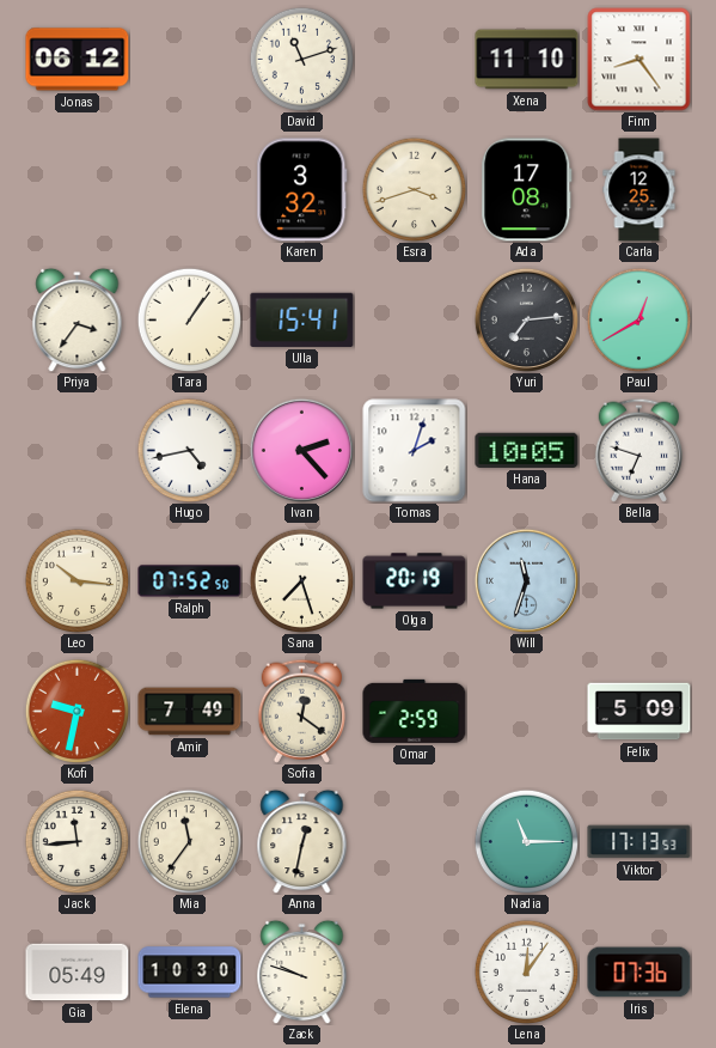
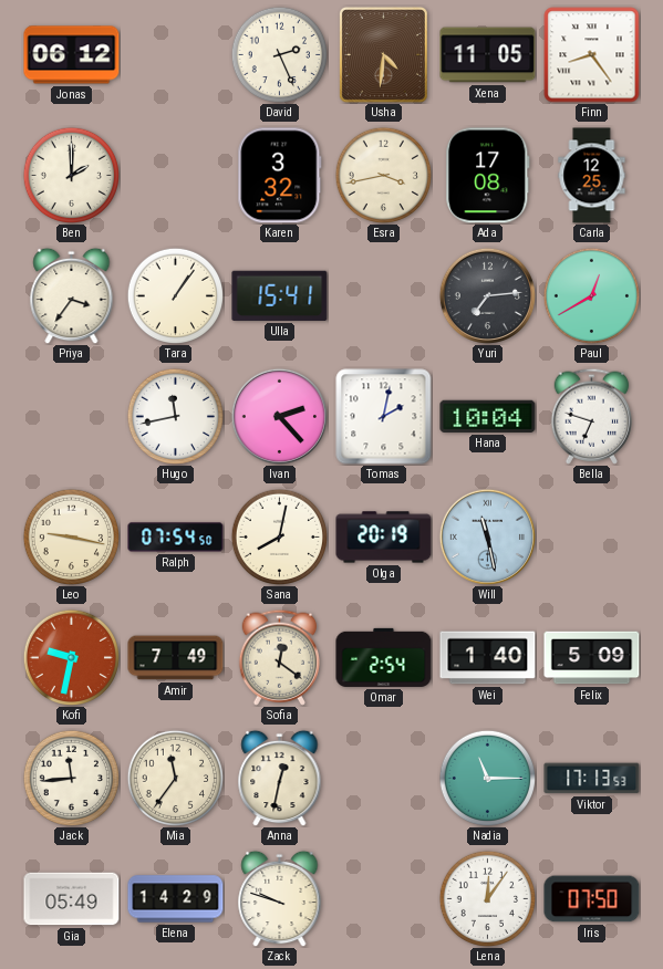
David: 11:12 -> 2:26
Usha: none -> 4:31
Xena: 11:10 -> 11:05
Ben: none -> 2:00
Esra: 3:42 -> 3:43
Hugo: 4:43 -> 11:43
Tomas: 2:03 -> 2:02
Hana: 10:05 -> 10:04
Leo: 10:16 -> 9:17
Ralph: 07:52 -> 07:54
Sana: 7:27 -> 8:02
Will: 11:33 -> 11:28
Omar: 2:59 -> 2:54
Wei: none -> 1:40
Elena: 10:30 -> 14:29
Iris: 07:36 -> 07:50
